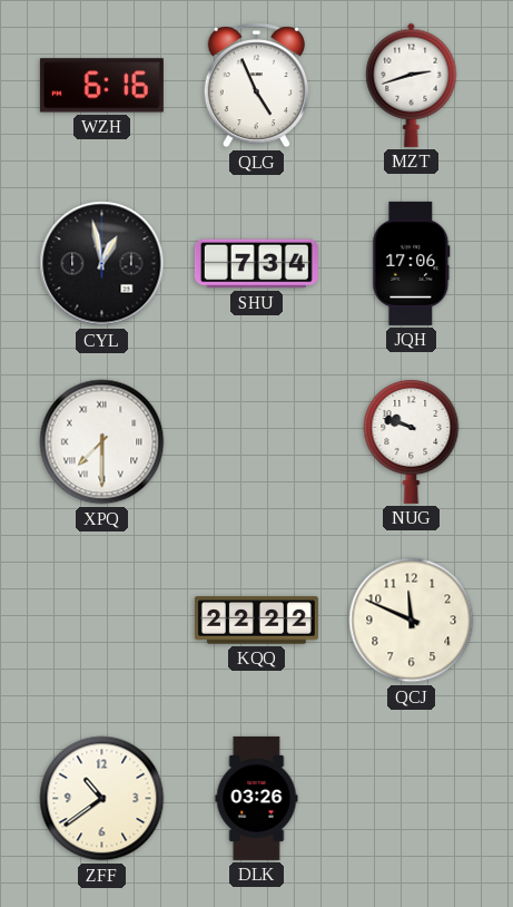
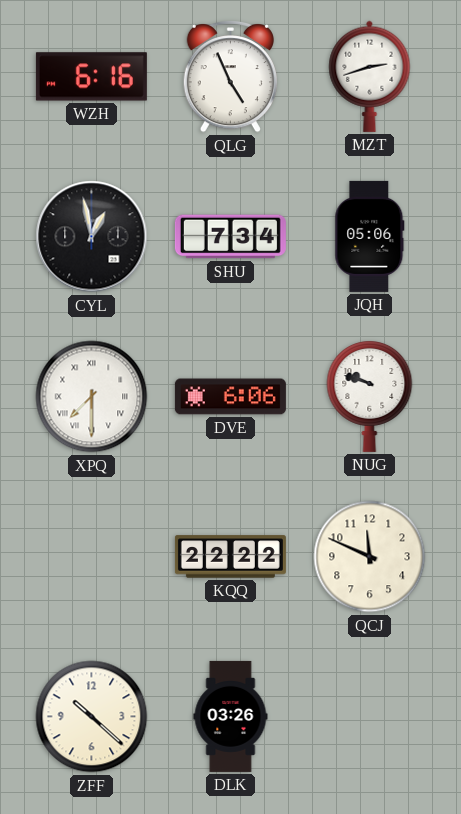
JQH: 17:06 -> 05:06
DVE: none -> 6:06
ZFF: 10:39 -> 10:22
